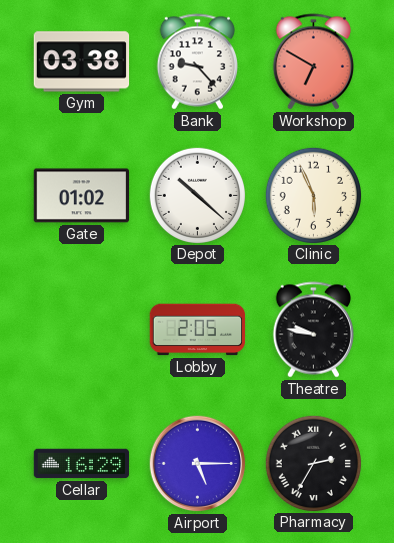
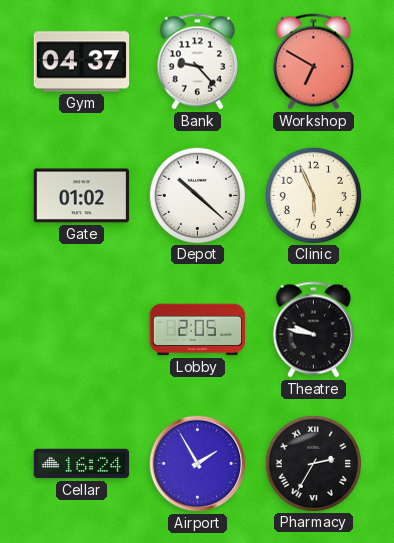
Gym: 03:38 -> 04:37
Cellar: 16:29 -> 16:24
Airport: 5:15 -> 1:55
